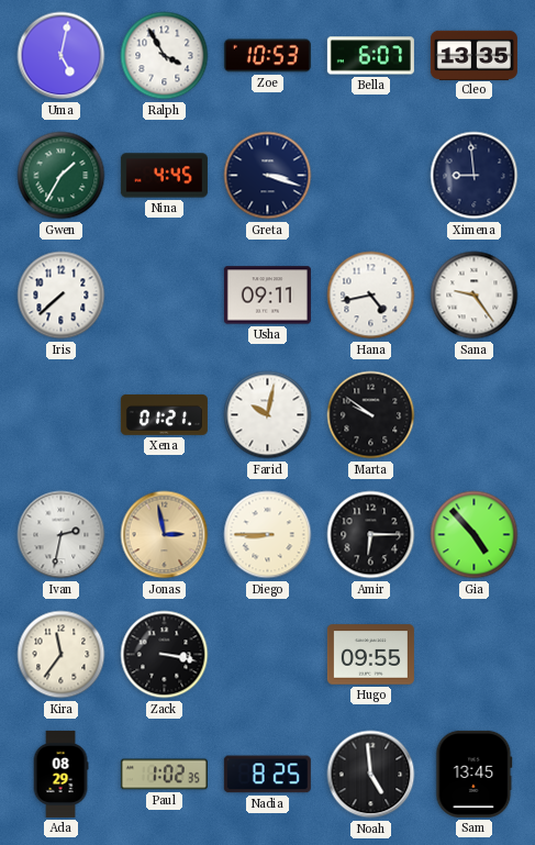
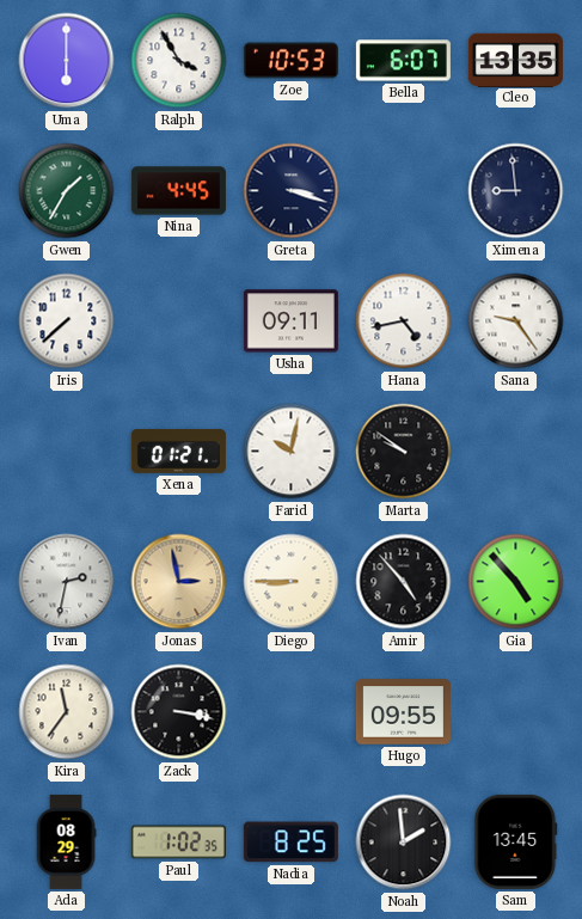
Uma: 5:02 -> 6:00
Amir: 6:15 -> 4:53
Noah: 4:59 -> 1:59
